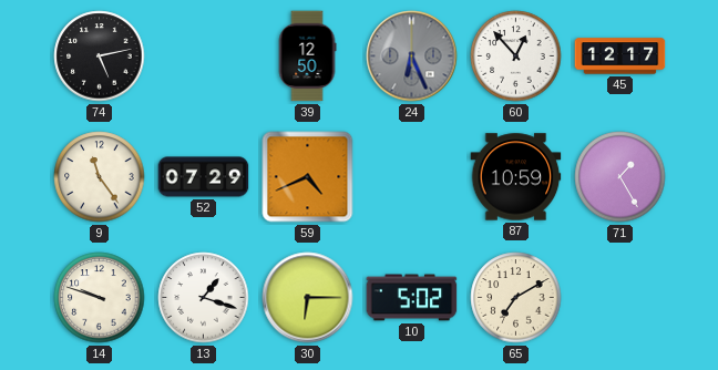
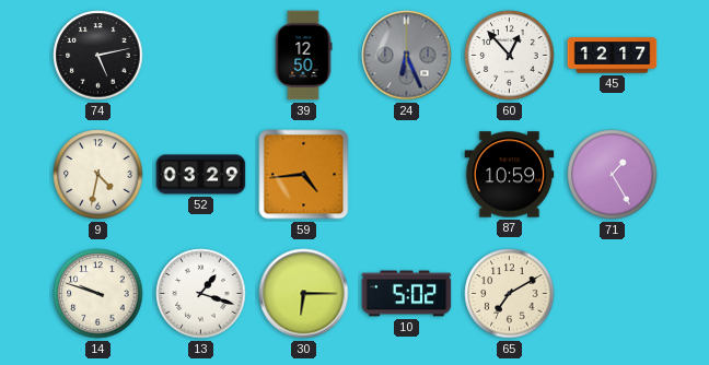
9: 11:24 -> 4:32
52: 07:29 -> 03:29
59: 4:41 -> 4:44
